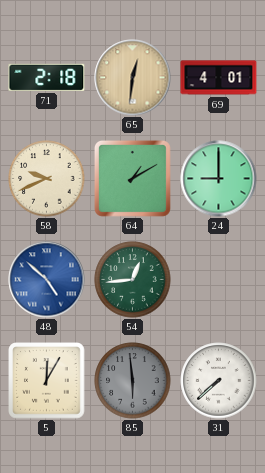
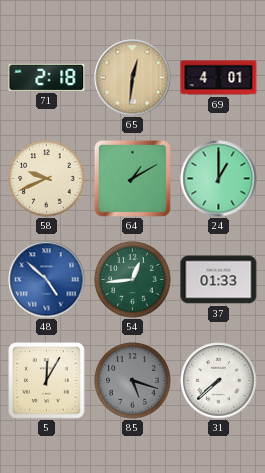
24: 9:00 -> 1:00
37: none -> 01:33
85: 5:59 -> 5:18
